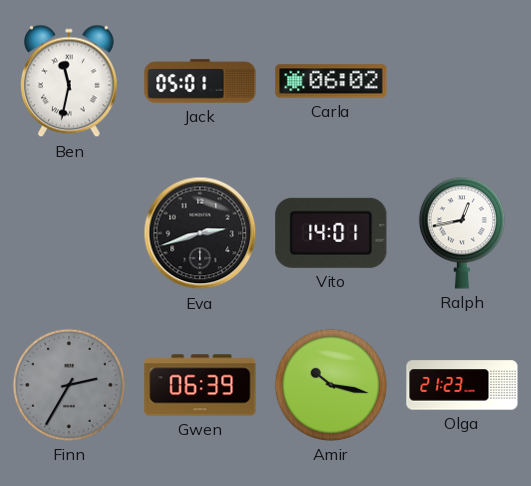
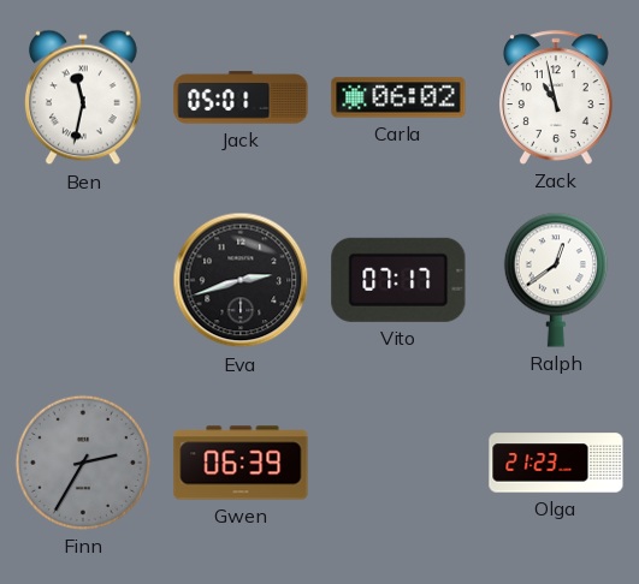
Zack: none -> 10:58
Vito: 14:01 -> 07:17
Ralph: 12:43 -> 12:39
Amir: 10:17 -> none
